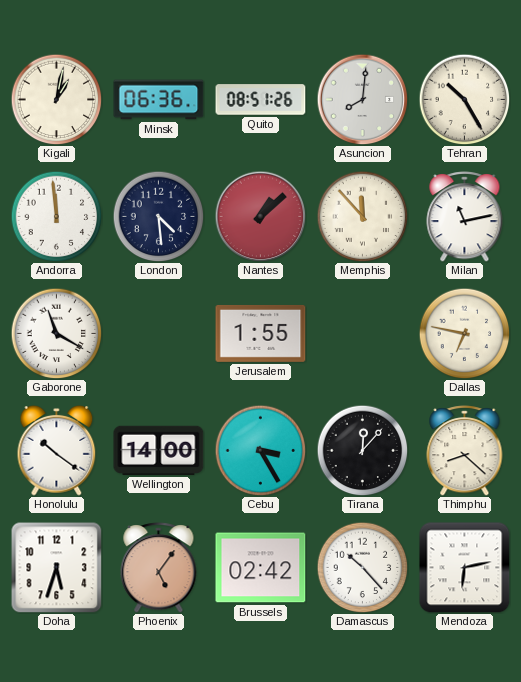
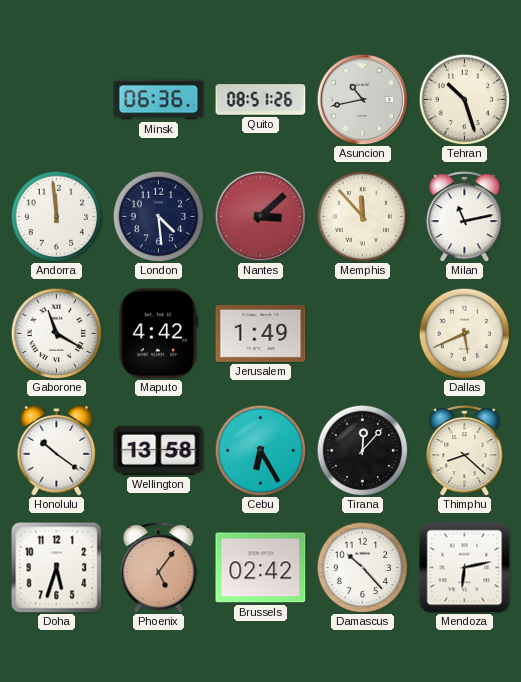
Kigali: 1:02 -> none
Asuncion: 8:01 -> 10:43
Tehran: 10:25 -> 10:27
Nantes: 1:08 -> 3:08
Maputo: none -> 4:42
Jerusalem: 1:55 -> 1:49
Dallas: 6:47 -> 5:41
Wellington: 14:00 -> 13:58
Cebu: 3:25 -> 6:25
